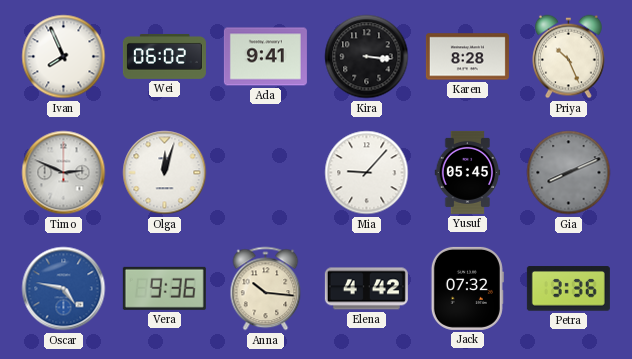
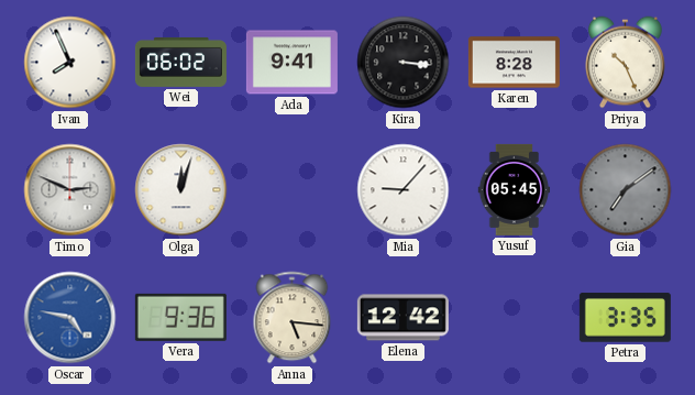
Gia: 8:11 -> 7:09
Anna: 10:16 -> 5:16
Elena: 4:42 -> 12:42
Jack: 07:32 -> none
Petra: 3:36 -> 3:35
